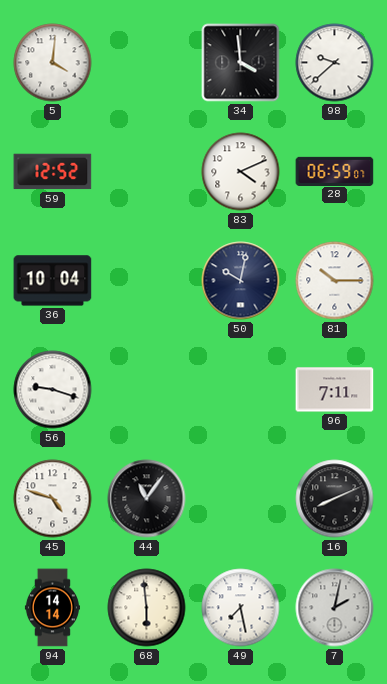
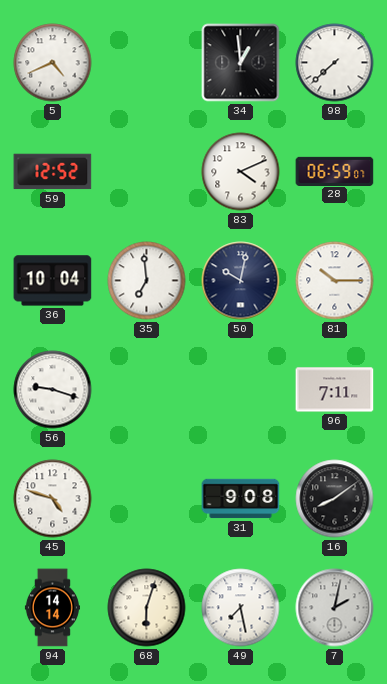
5: 4:01 -> 4:41
34: 3:59 -> 12:59
98: 9:38 -> 7:38
35: none -> 6:59
44: 11:06 -> none
31: none -> 9:08
16: 8:11 -> 8:09
68: 5:59 -> 6:03
